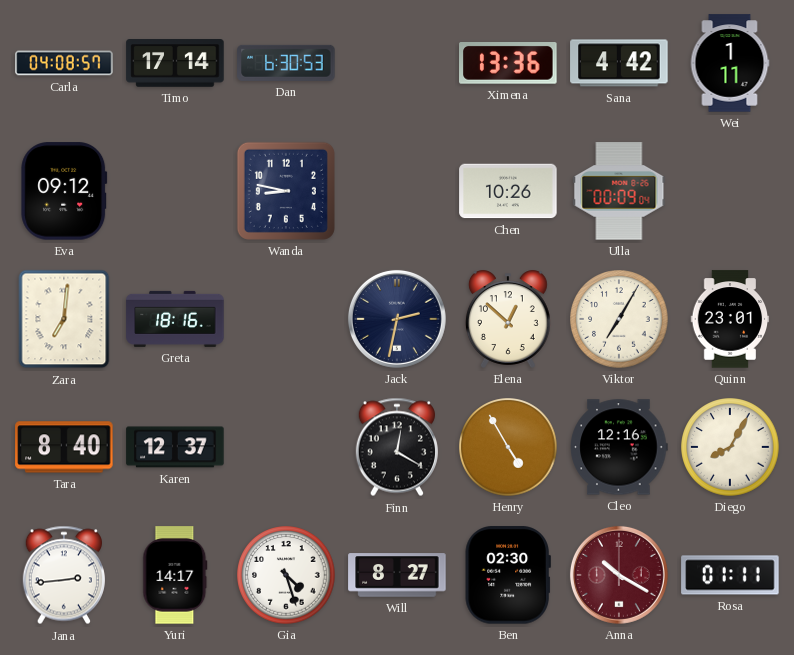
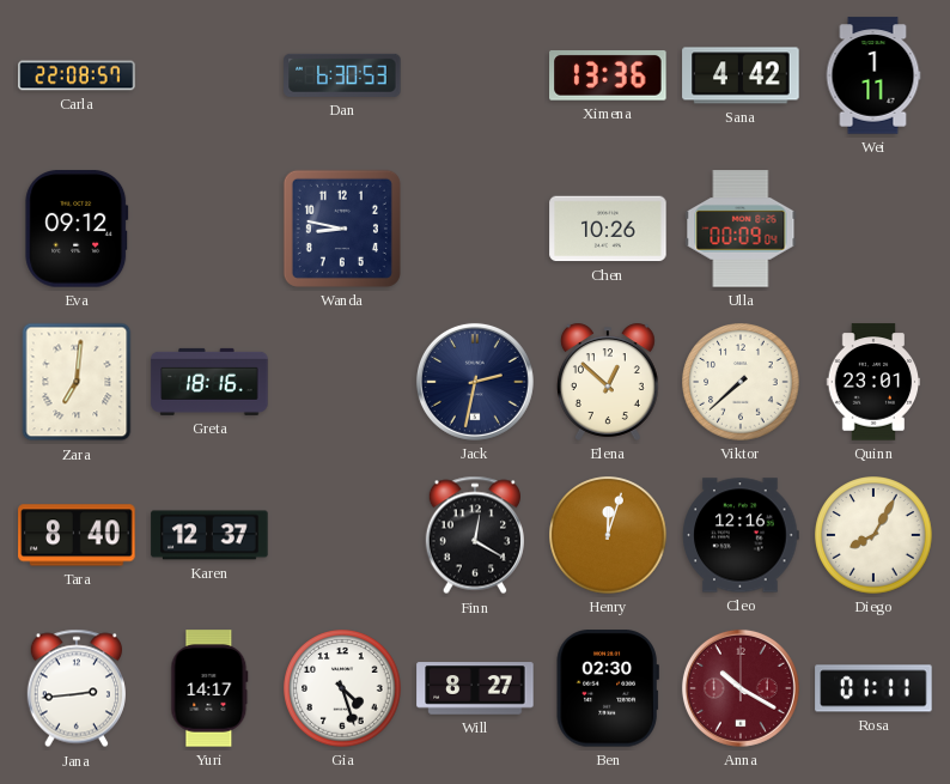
Carla: 04:08 -> 22:08
Timo: 17:14 -> none
Viktor: 7:05 -> 7:38
Henry: 4:55 -> 12:03
